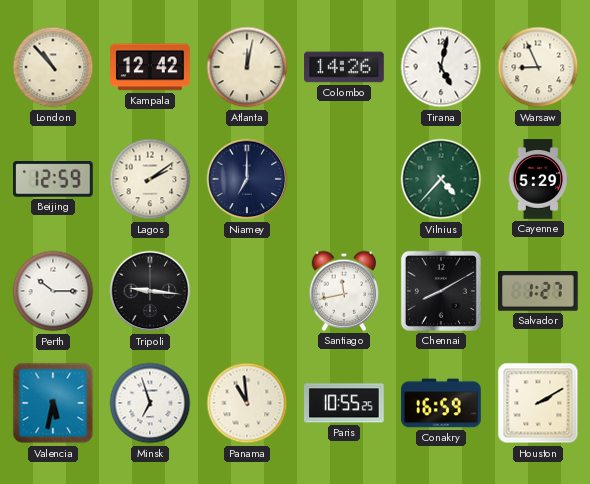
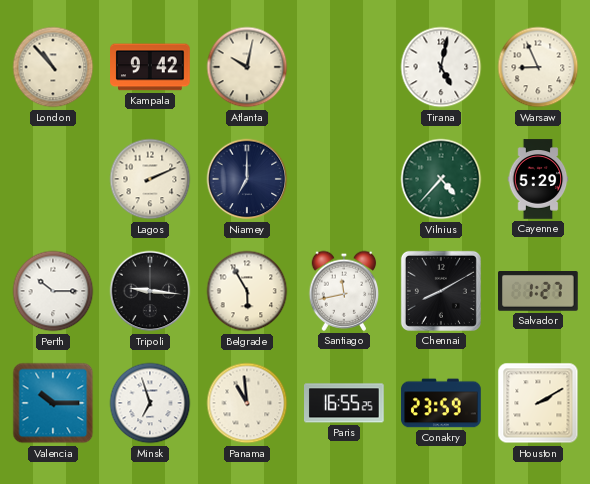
Kampala: 12:42 -> 9:42
Atlanta: 12:02 -> 10:02
Colombo: 14:26 -> none
Beijing: 12:59 -> none
Lagos: 2:09 -> 2:11
Belgrade: none -> 5:55
Valencia: 5:32 -> 10:15
Paris: 10:55 -> 16:55
Conakry: 16:59 -> 23:59
